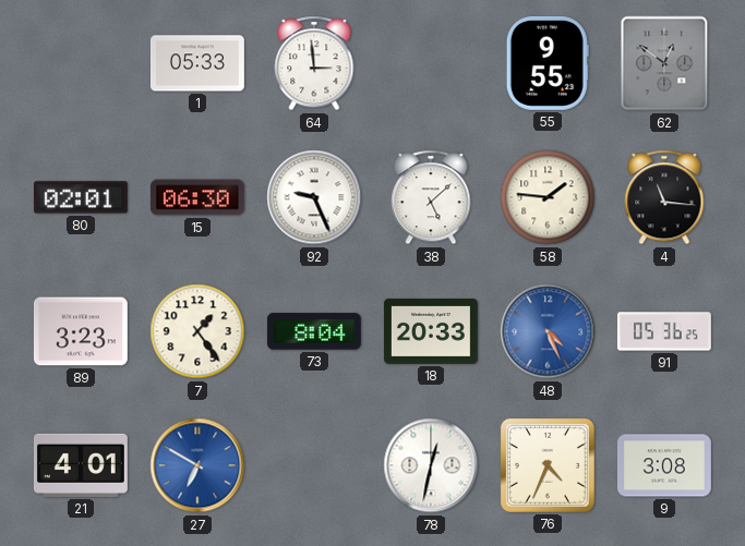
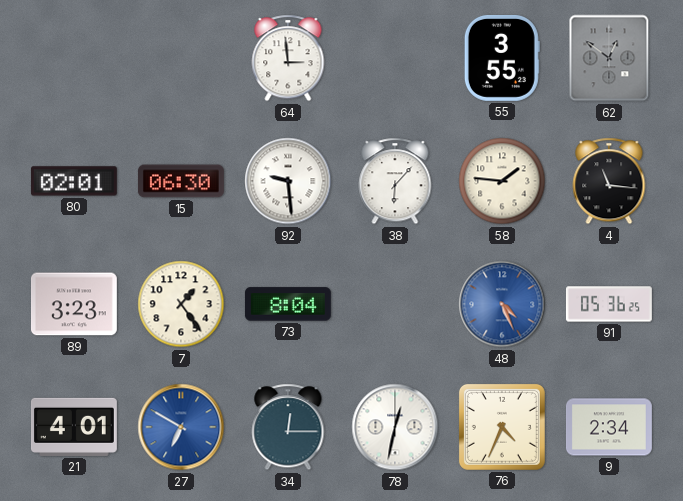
1: 05:33 -> none
55: 9:55 -> 3:55
92: 9:26 -> 9:29
38: 5:08 -> 6:07
18: 20:33 -> none
34: none -> 12:15
9: 3:08 -> 2:34
